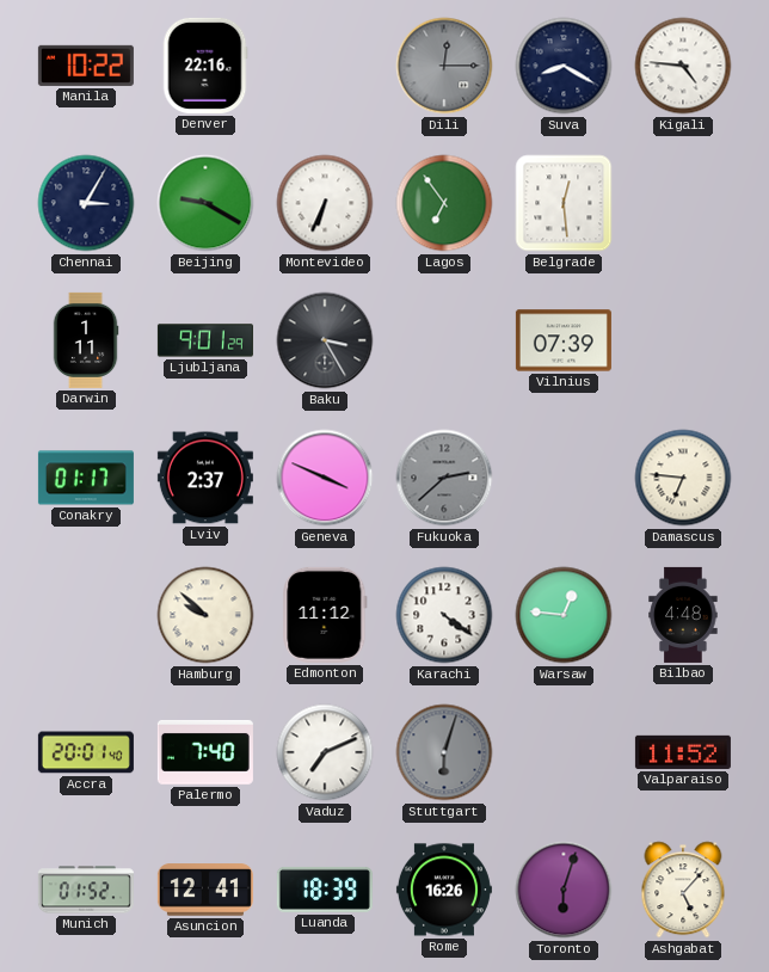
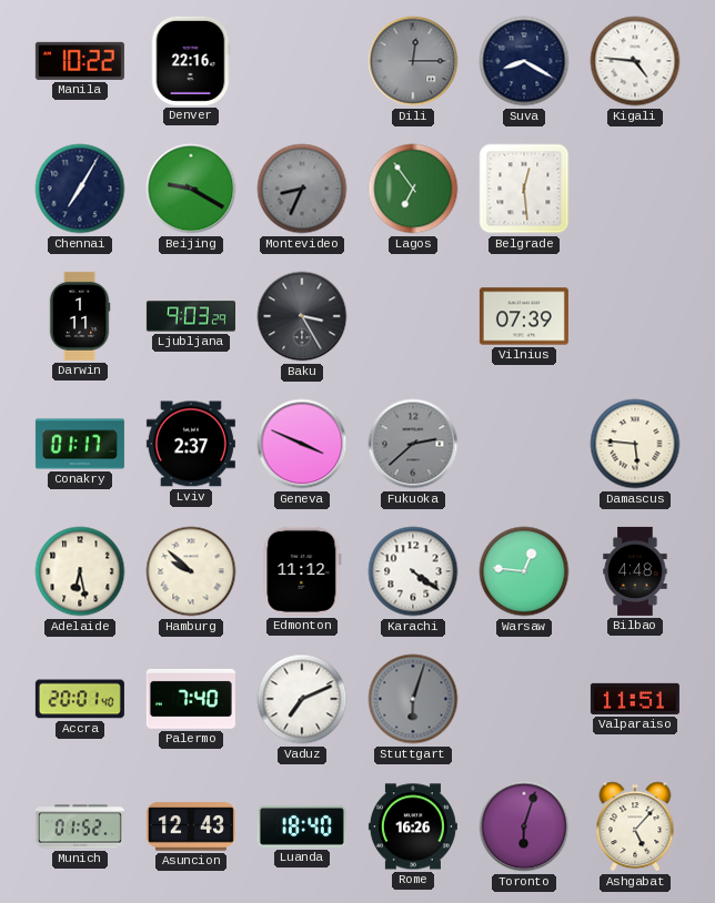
Chennai: 3:05 -> 7:05
Montevideo: 6:34 -> 8:34
Montevideo dial: white -> grey
Ljubljana: 9:01 -> 9:03
Damascus: 6:46 -> 5:46
Adelaide: none -> 6:28
Valparaiso: 11:52 -> 11:51
Asuncion: 12:41 -> 12:43
Luanda: 18:39 -> 18:40
